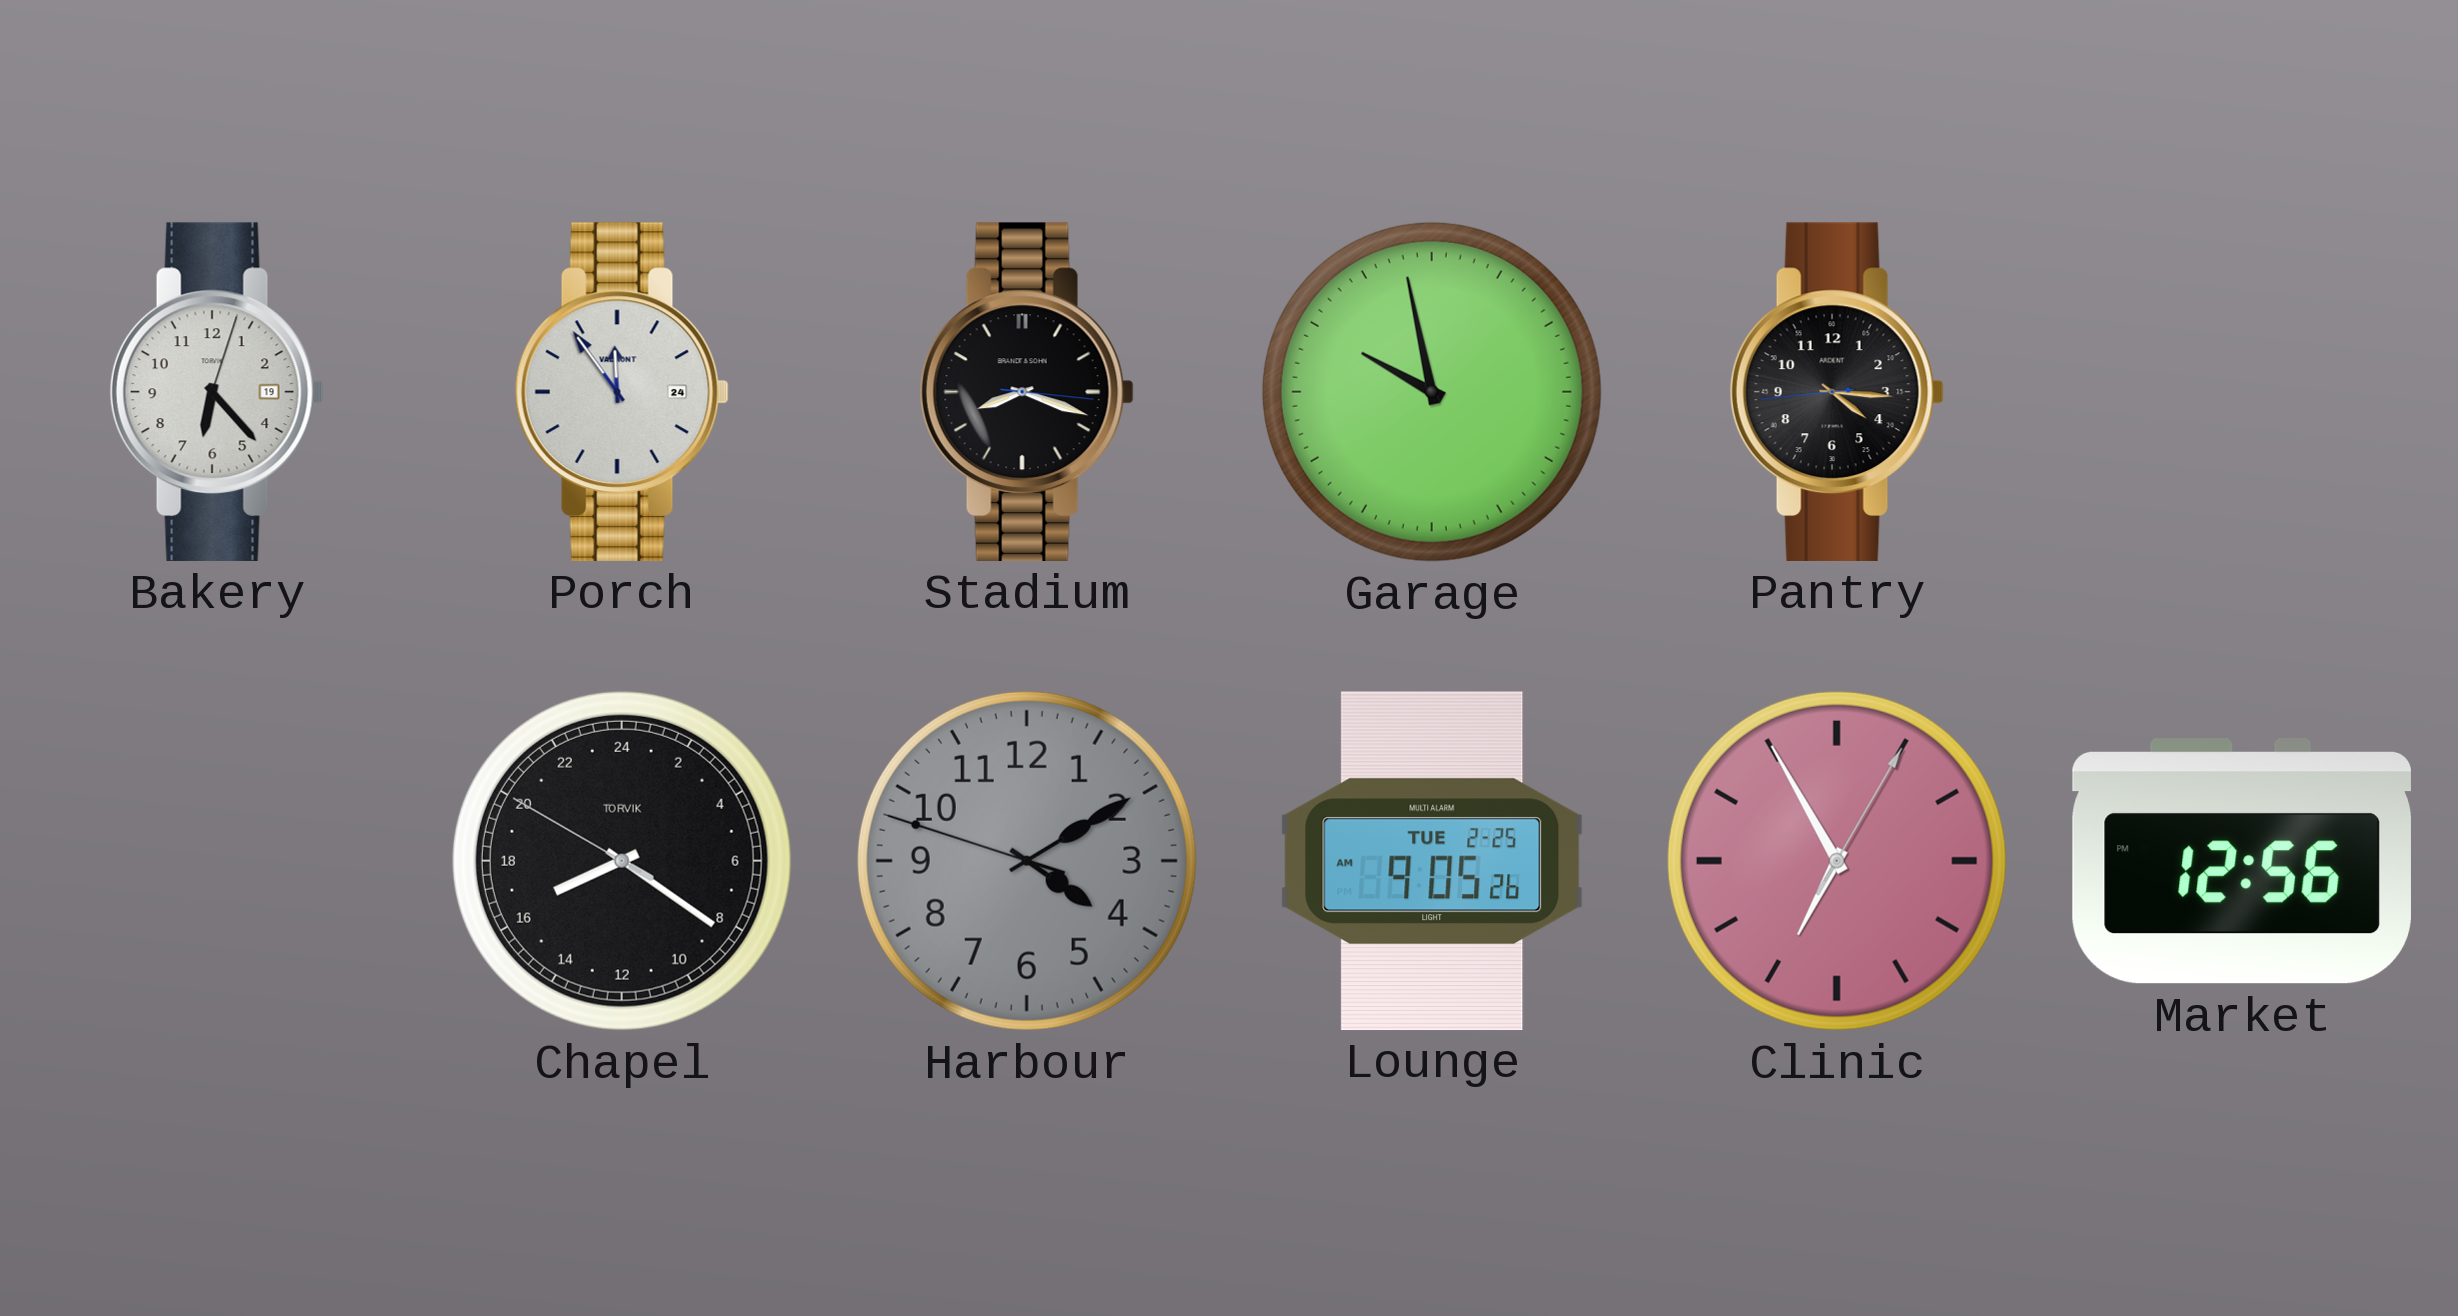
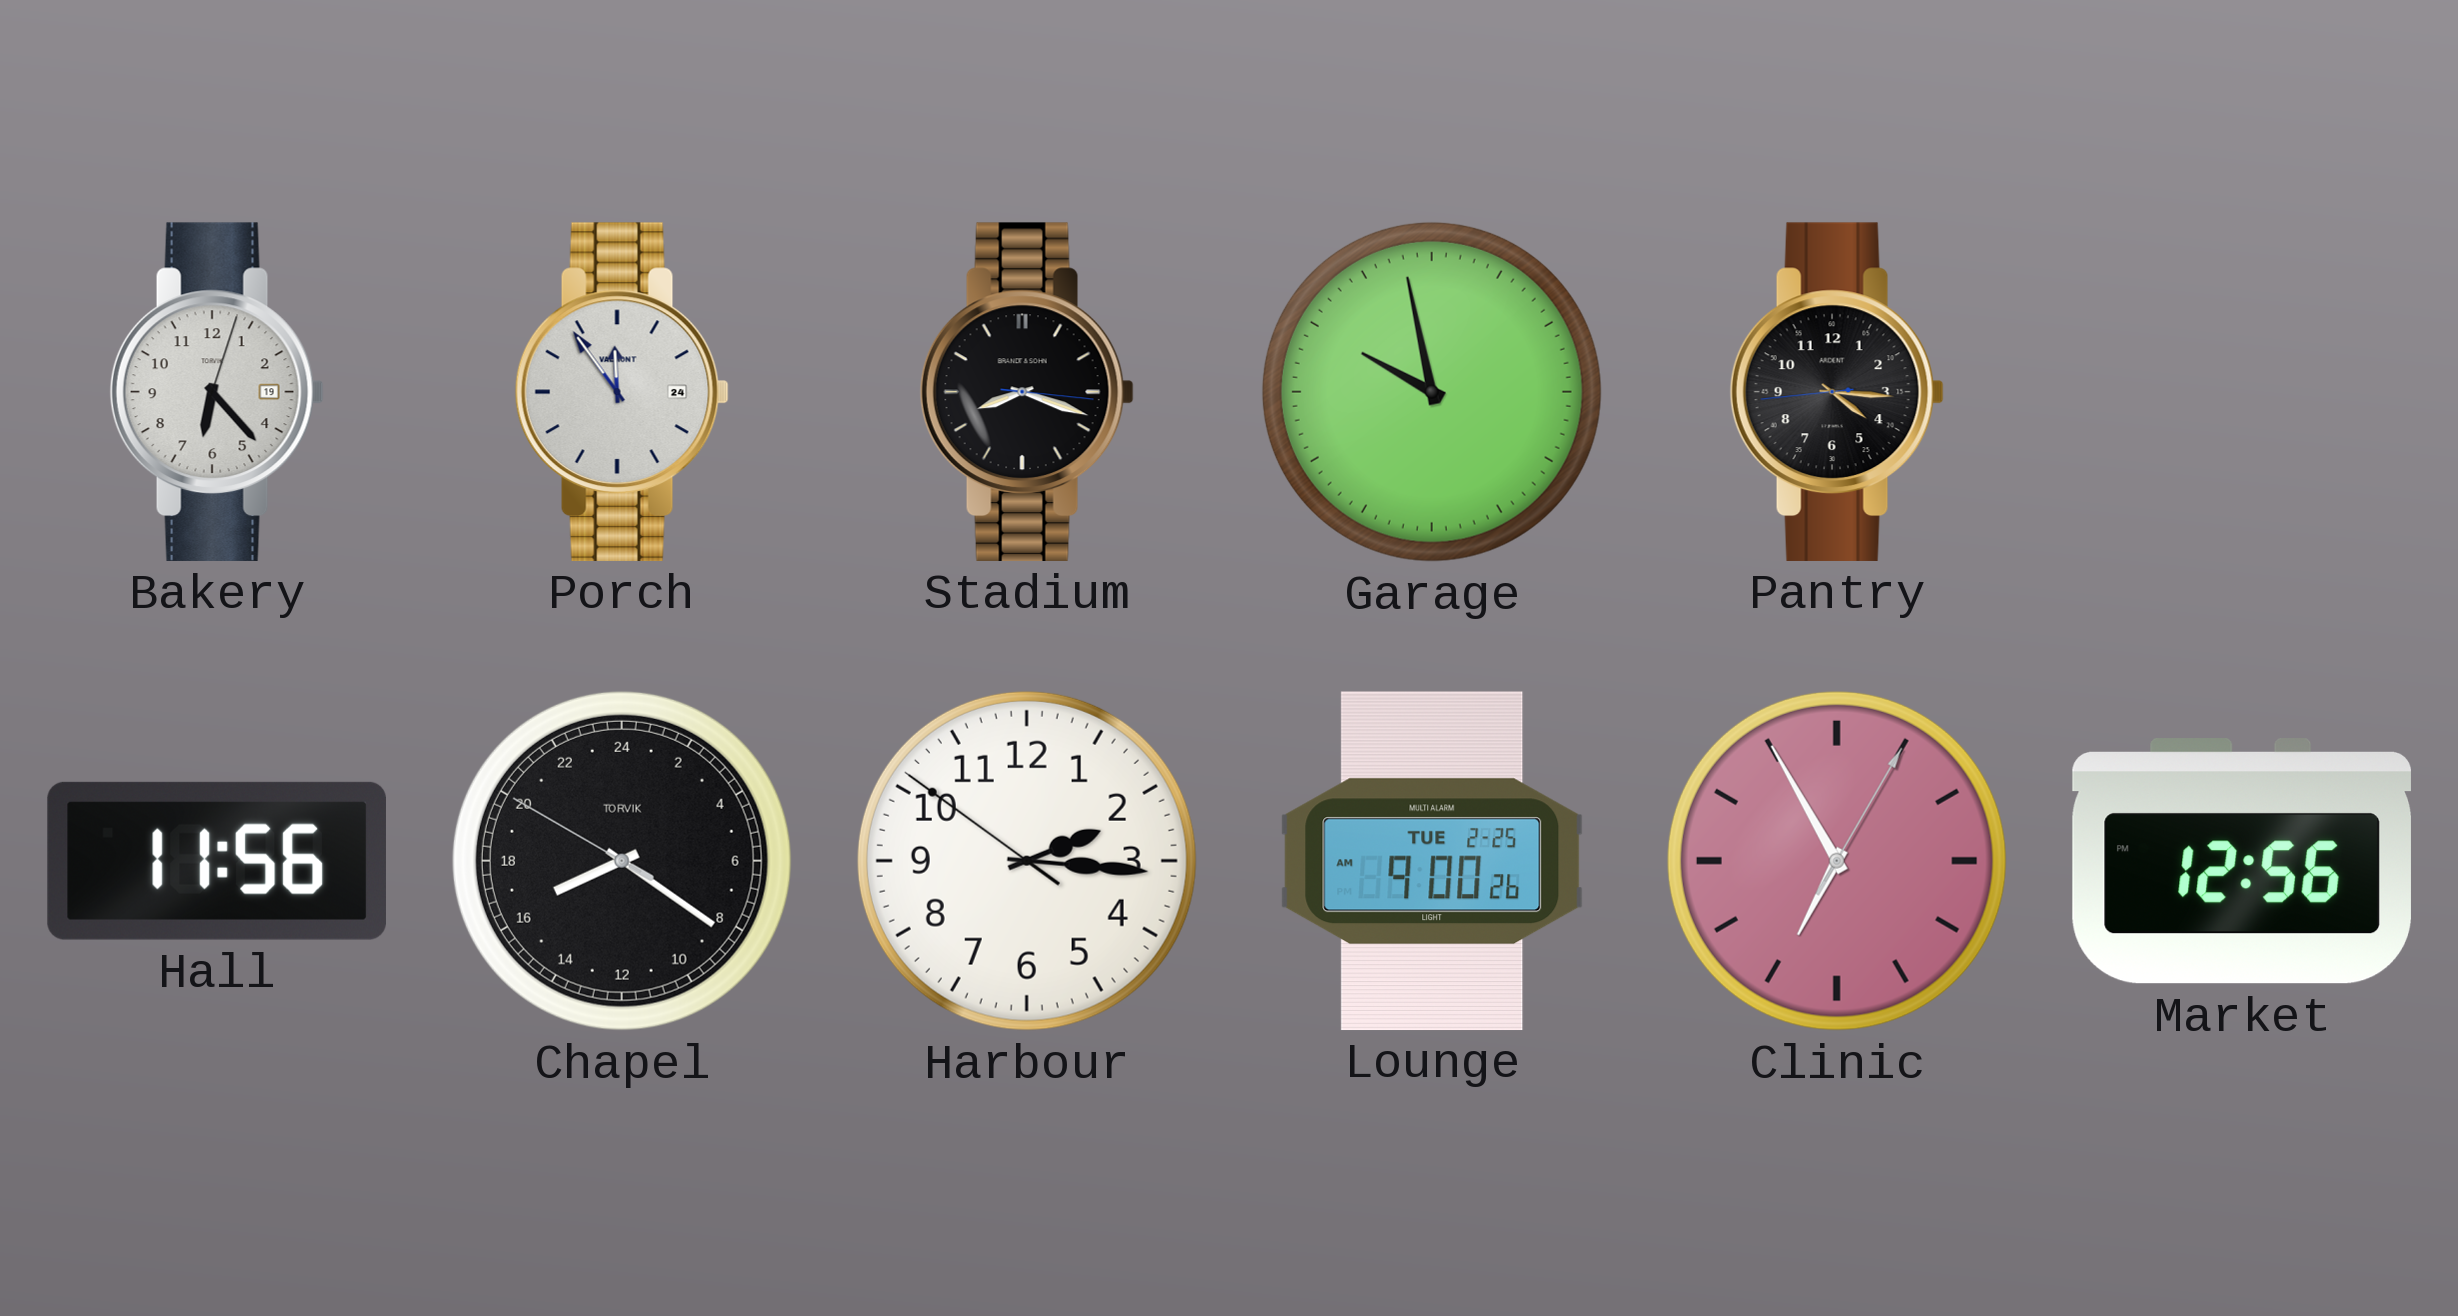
Hall: none -> 11:56
Harbour: 4:09 -> 2:15
Harbour dial: grey -> white
Lounge: 9:05 -> 9:00
